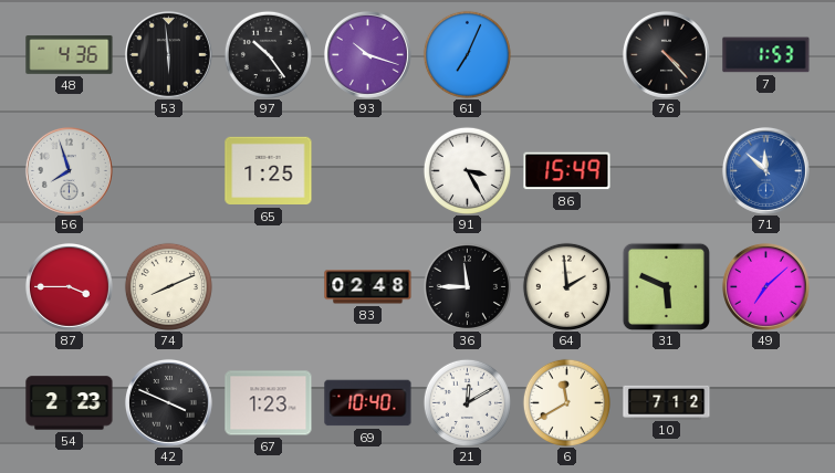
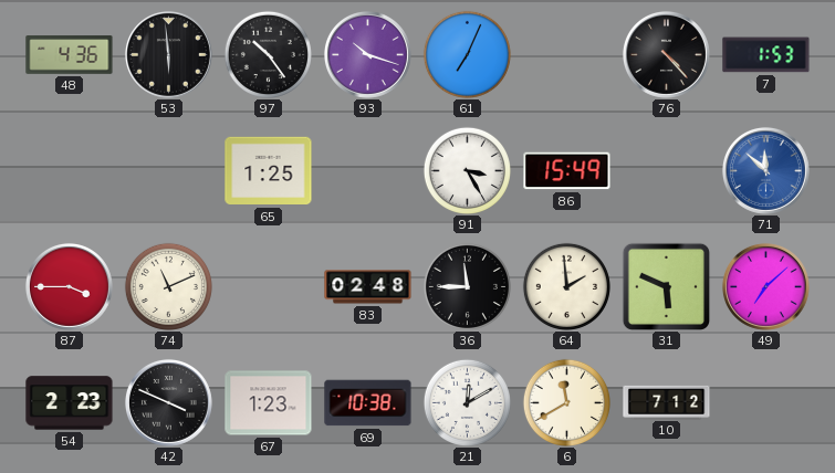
56: 7:57 -> none
74: 8:11 -> 11:11
69: 10:40 -> 10:38
